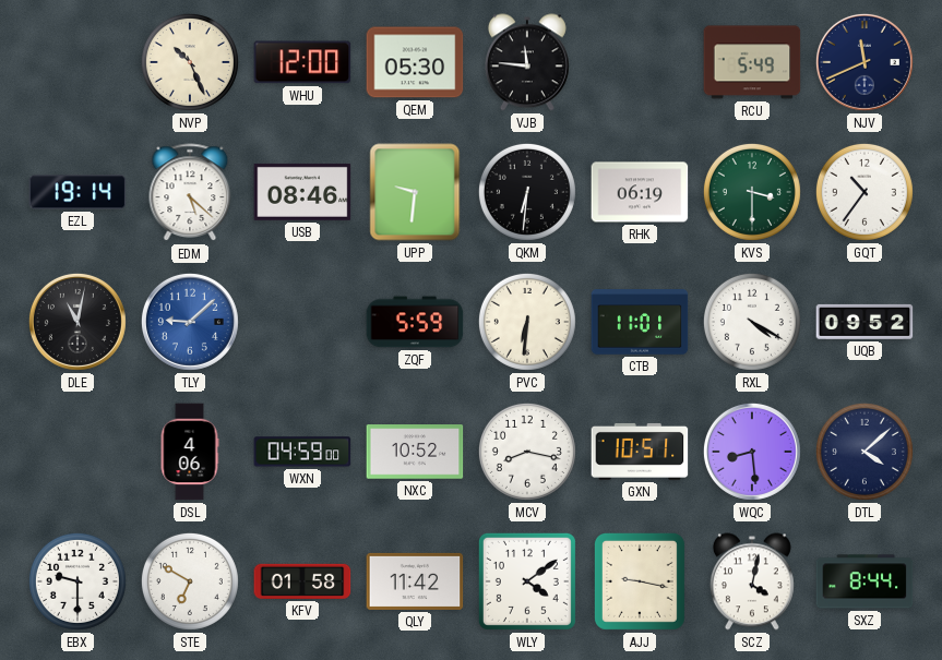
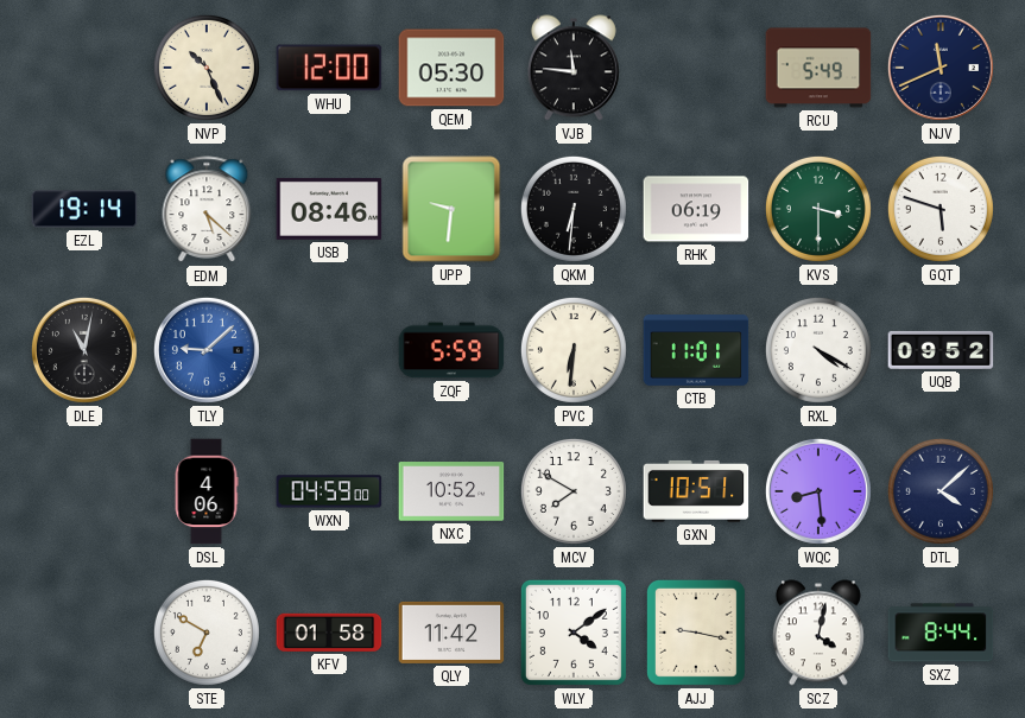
GQT: 10:36 -> 5:48
MCV: 8:17 -> 7:50
EBX: 9:30 -> none
